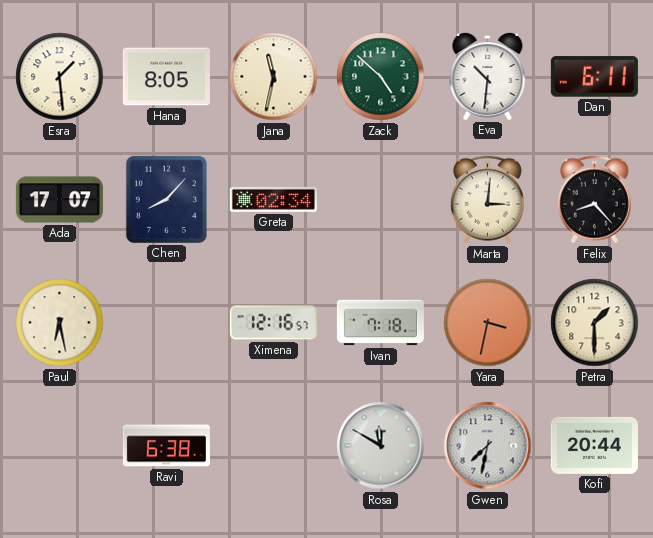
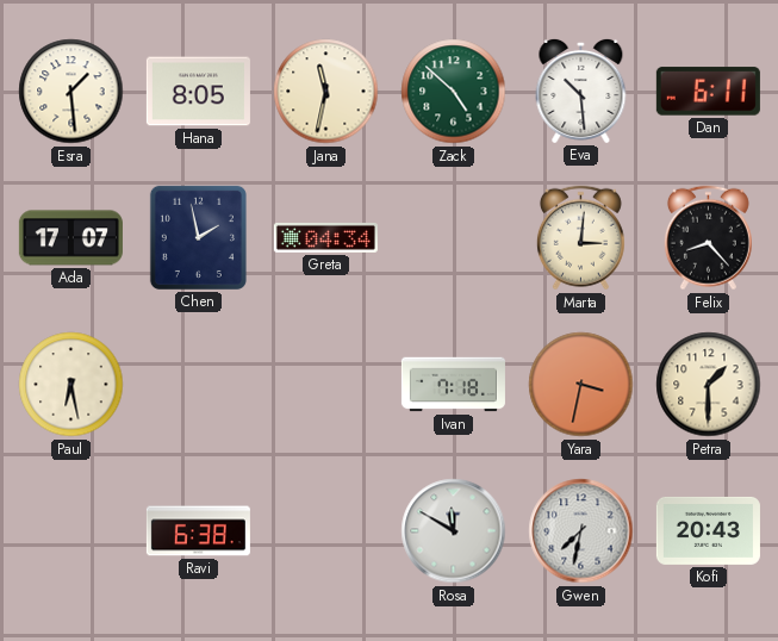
Eva: 10:31 -> 10:29
Chen: 8:07 -> 1:58
Greta: 02:34 -> 04:34
Ximena: 12:16 -> none
Kofi: 20:44 -> 20:43
